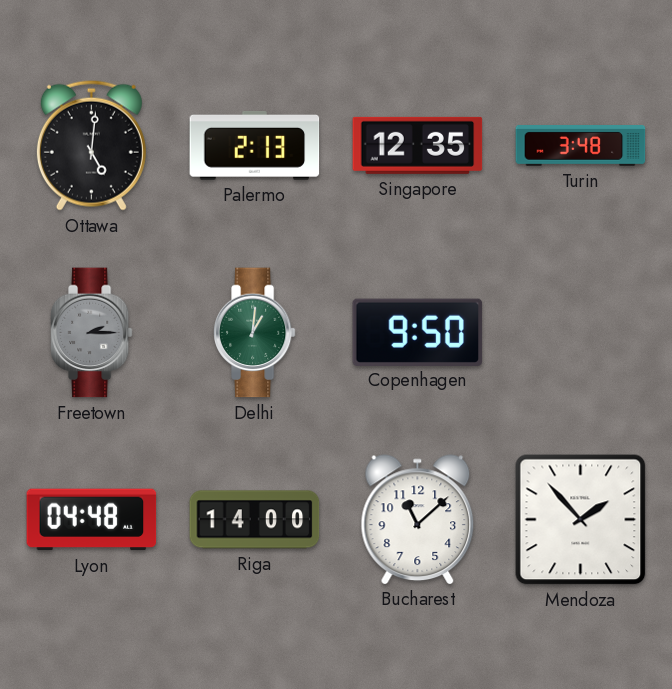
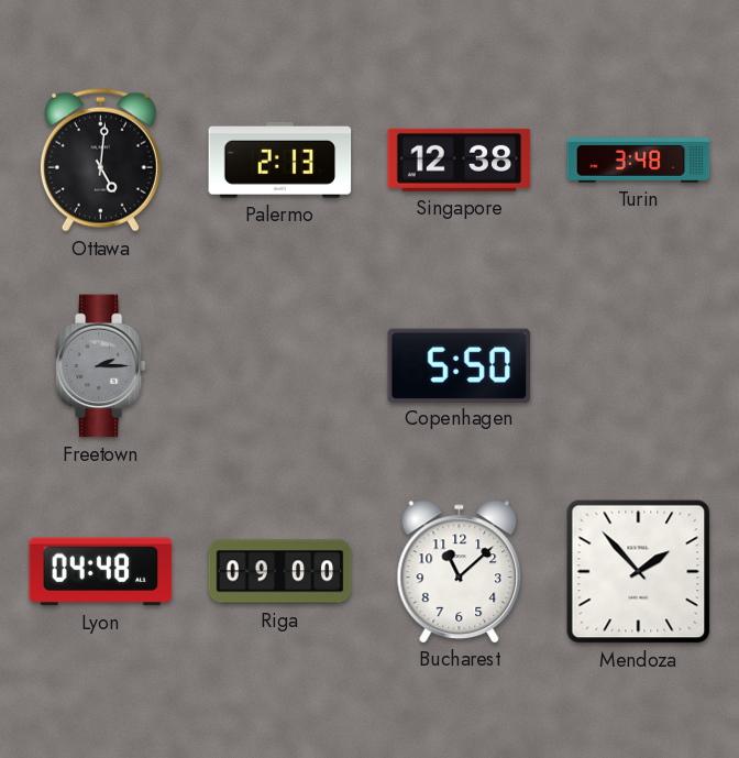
Singapore: 12:35 -> 12:38
Delhi: 1:01 -> none
Copenhagen: 9:50 -> 5:50
Riga: 14:00 -> 09:00
